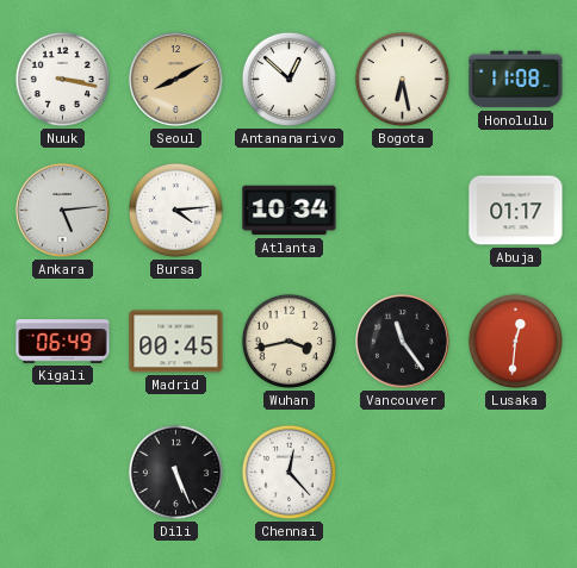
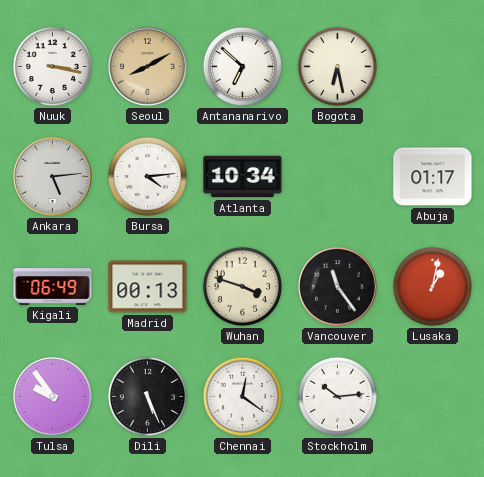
Antananarivo: 12:52 -> 6:52
Honolulu: 11:08 -> none
Madrid: 00:45 -> 00:13
Wuhan: 3:43 -> 3:48
Lusaka: 12:31 -> 1:02
Tulsa: none -> 9:54
Chennai: 12:23 -> 12:21
Stockholm: none -> 10:14
